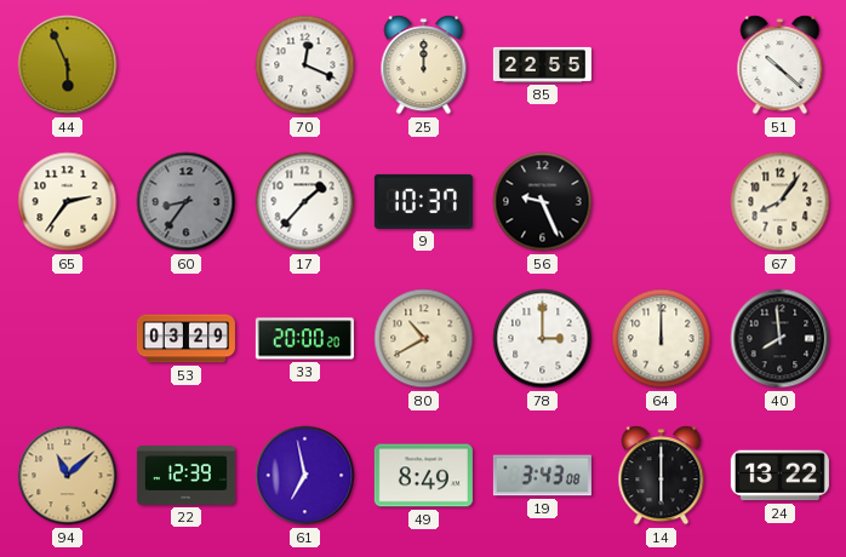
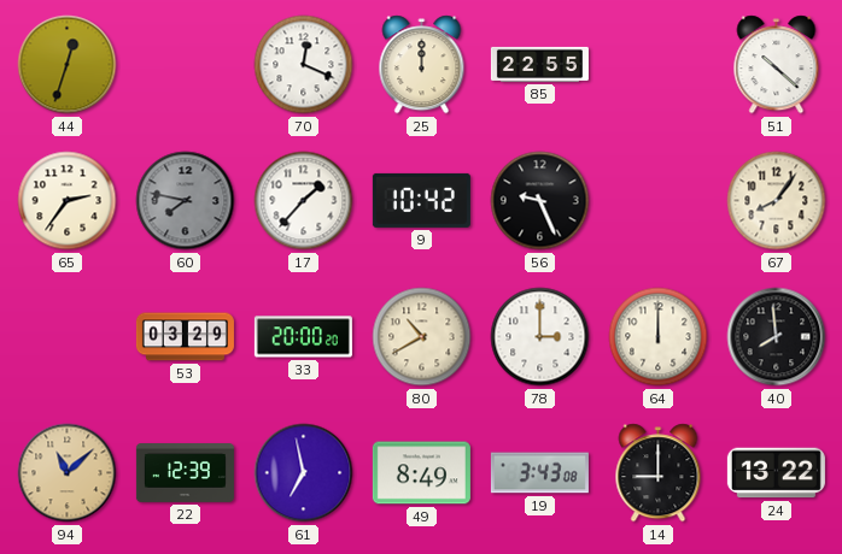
44: 5:56 -> 12:33
60: 8:36 -> 7:47
9: 10:37 -> 10:42
14: 6:00 -> 9:00
